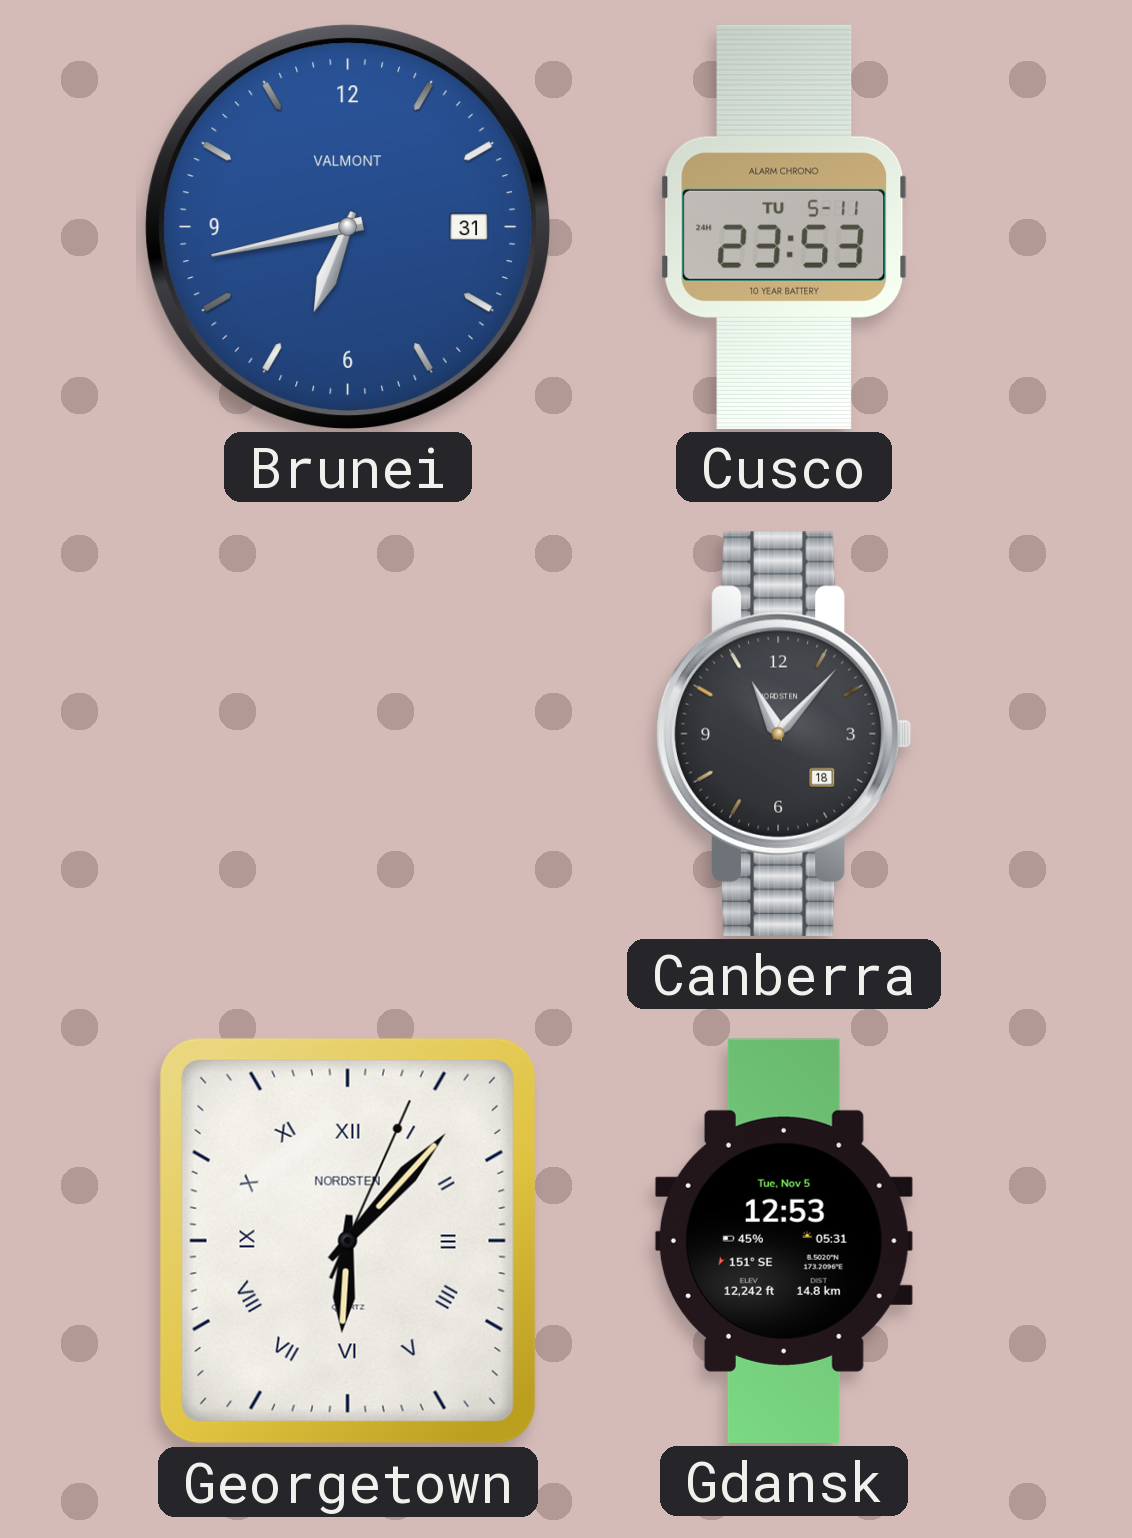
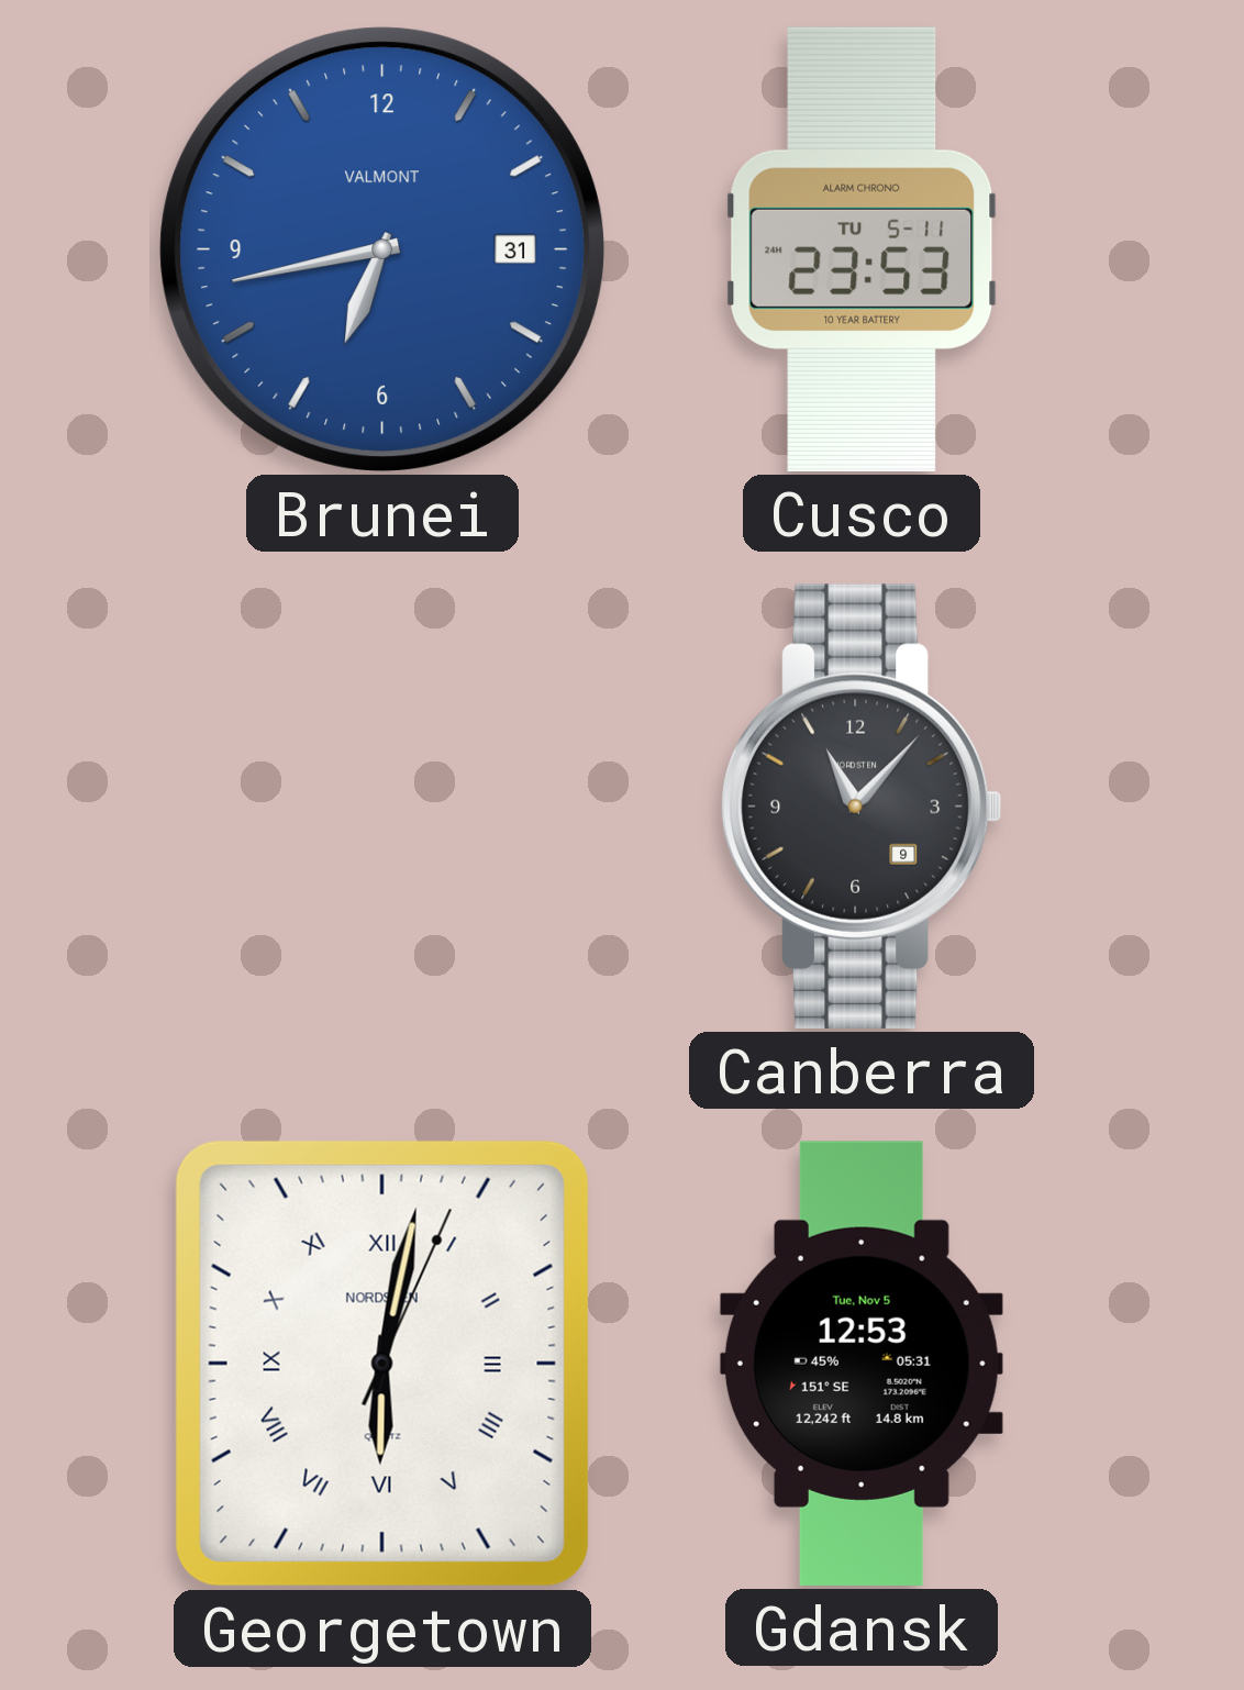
Canberra date: 18 -> 9
Georgetown: 6:07 -> 6:02
